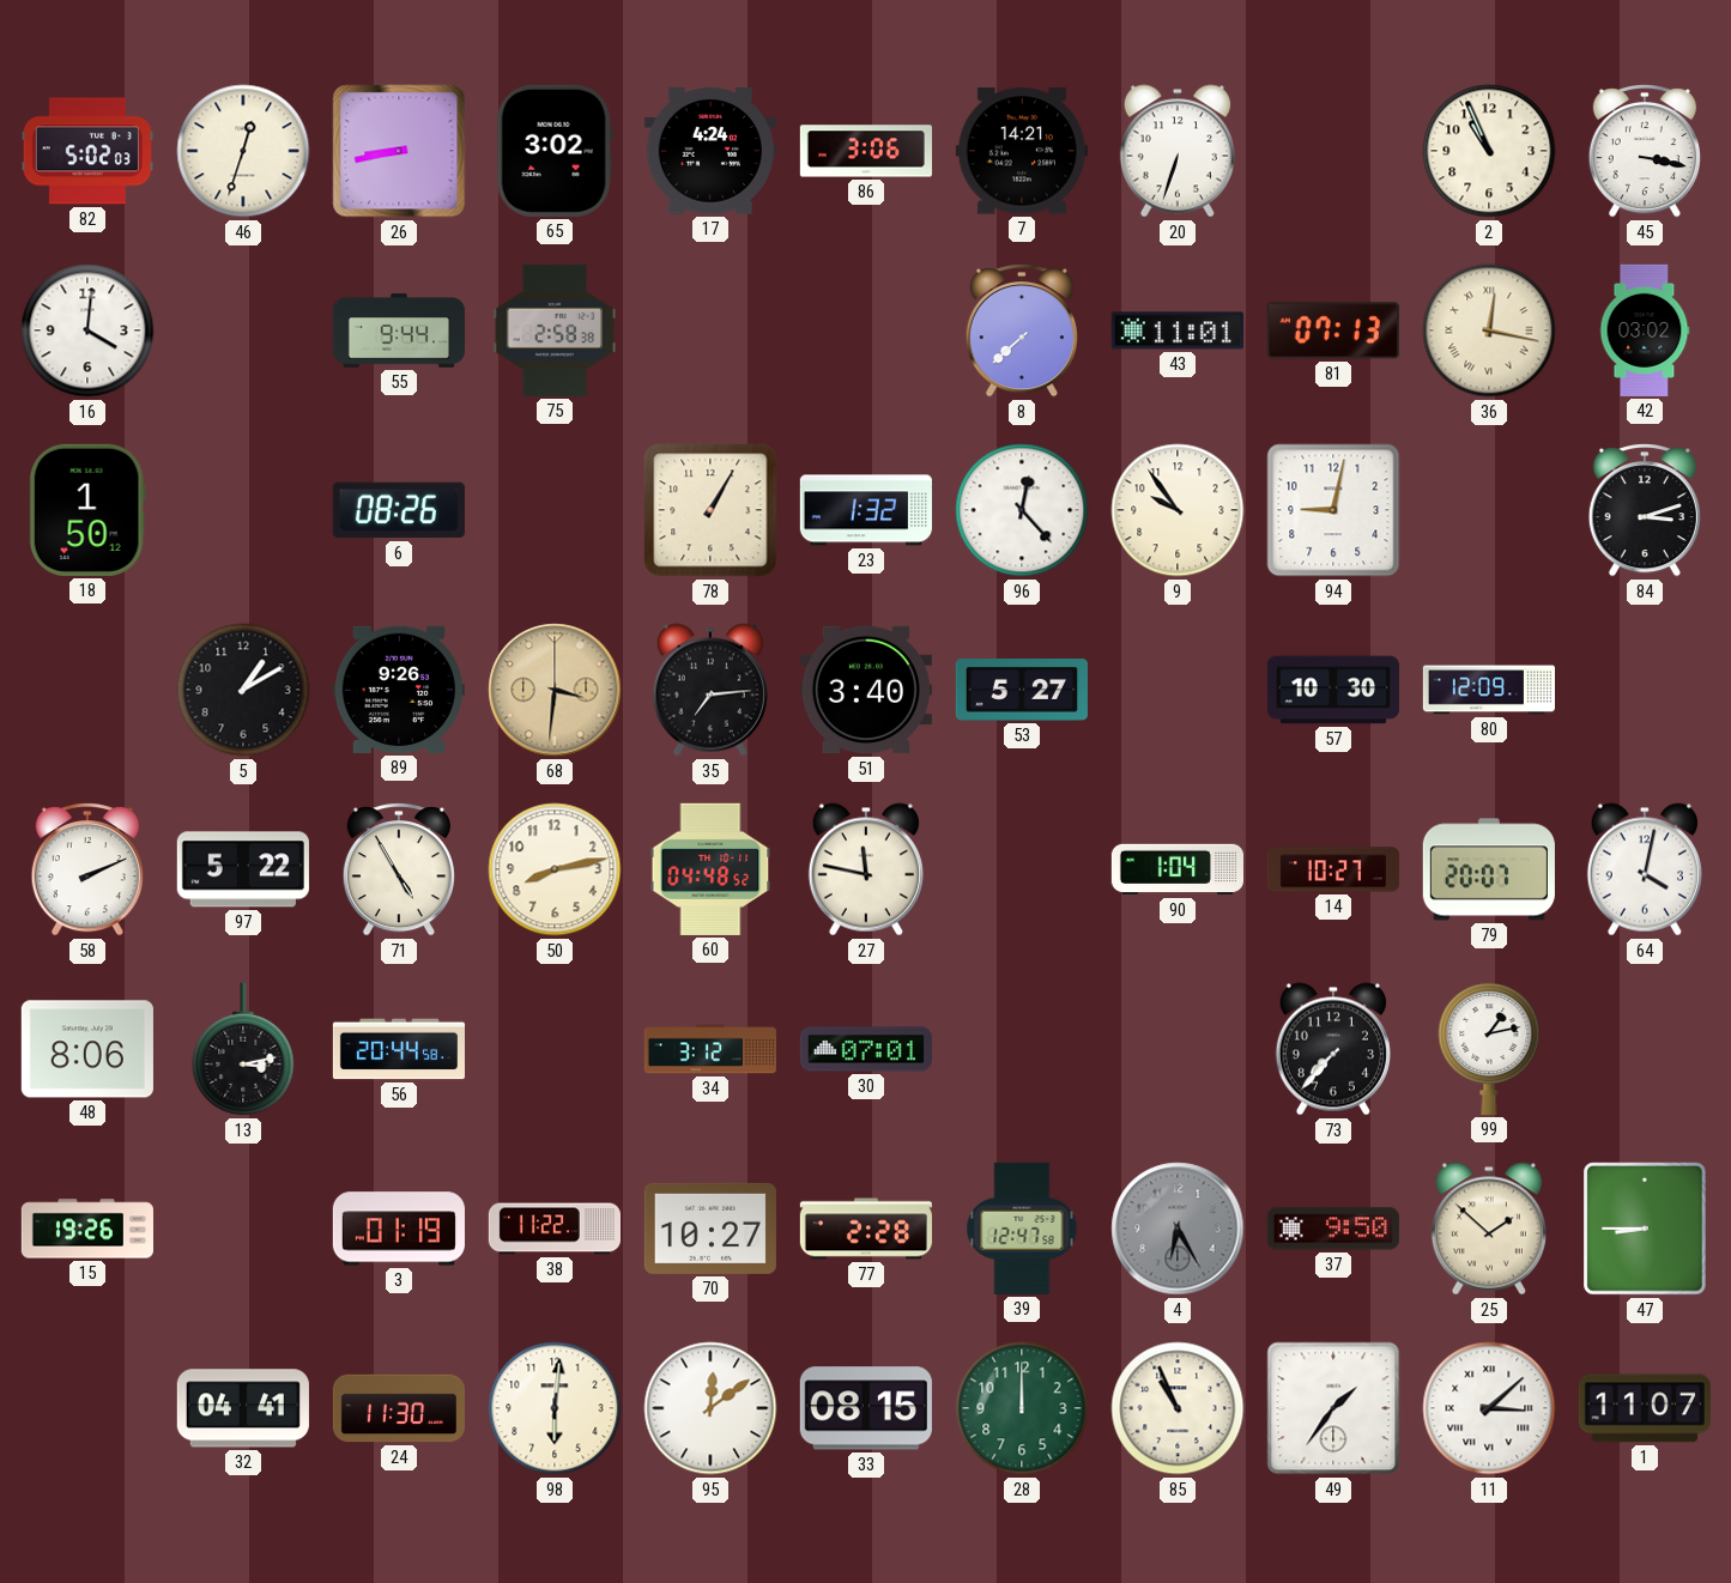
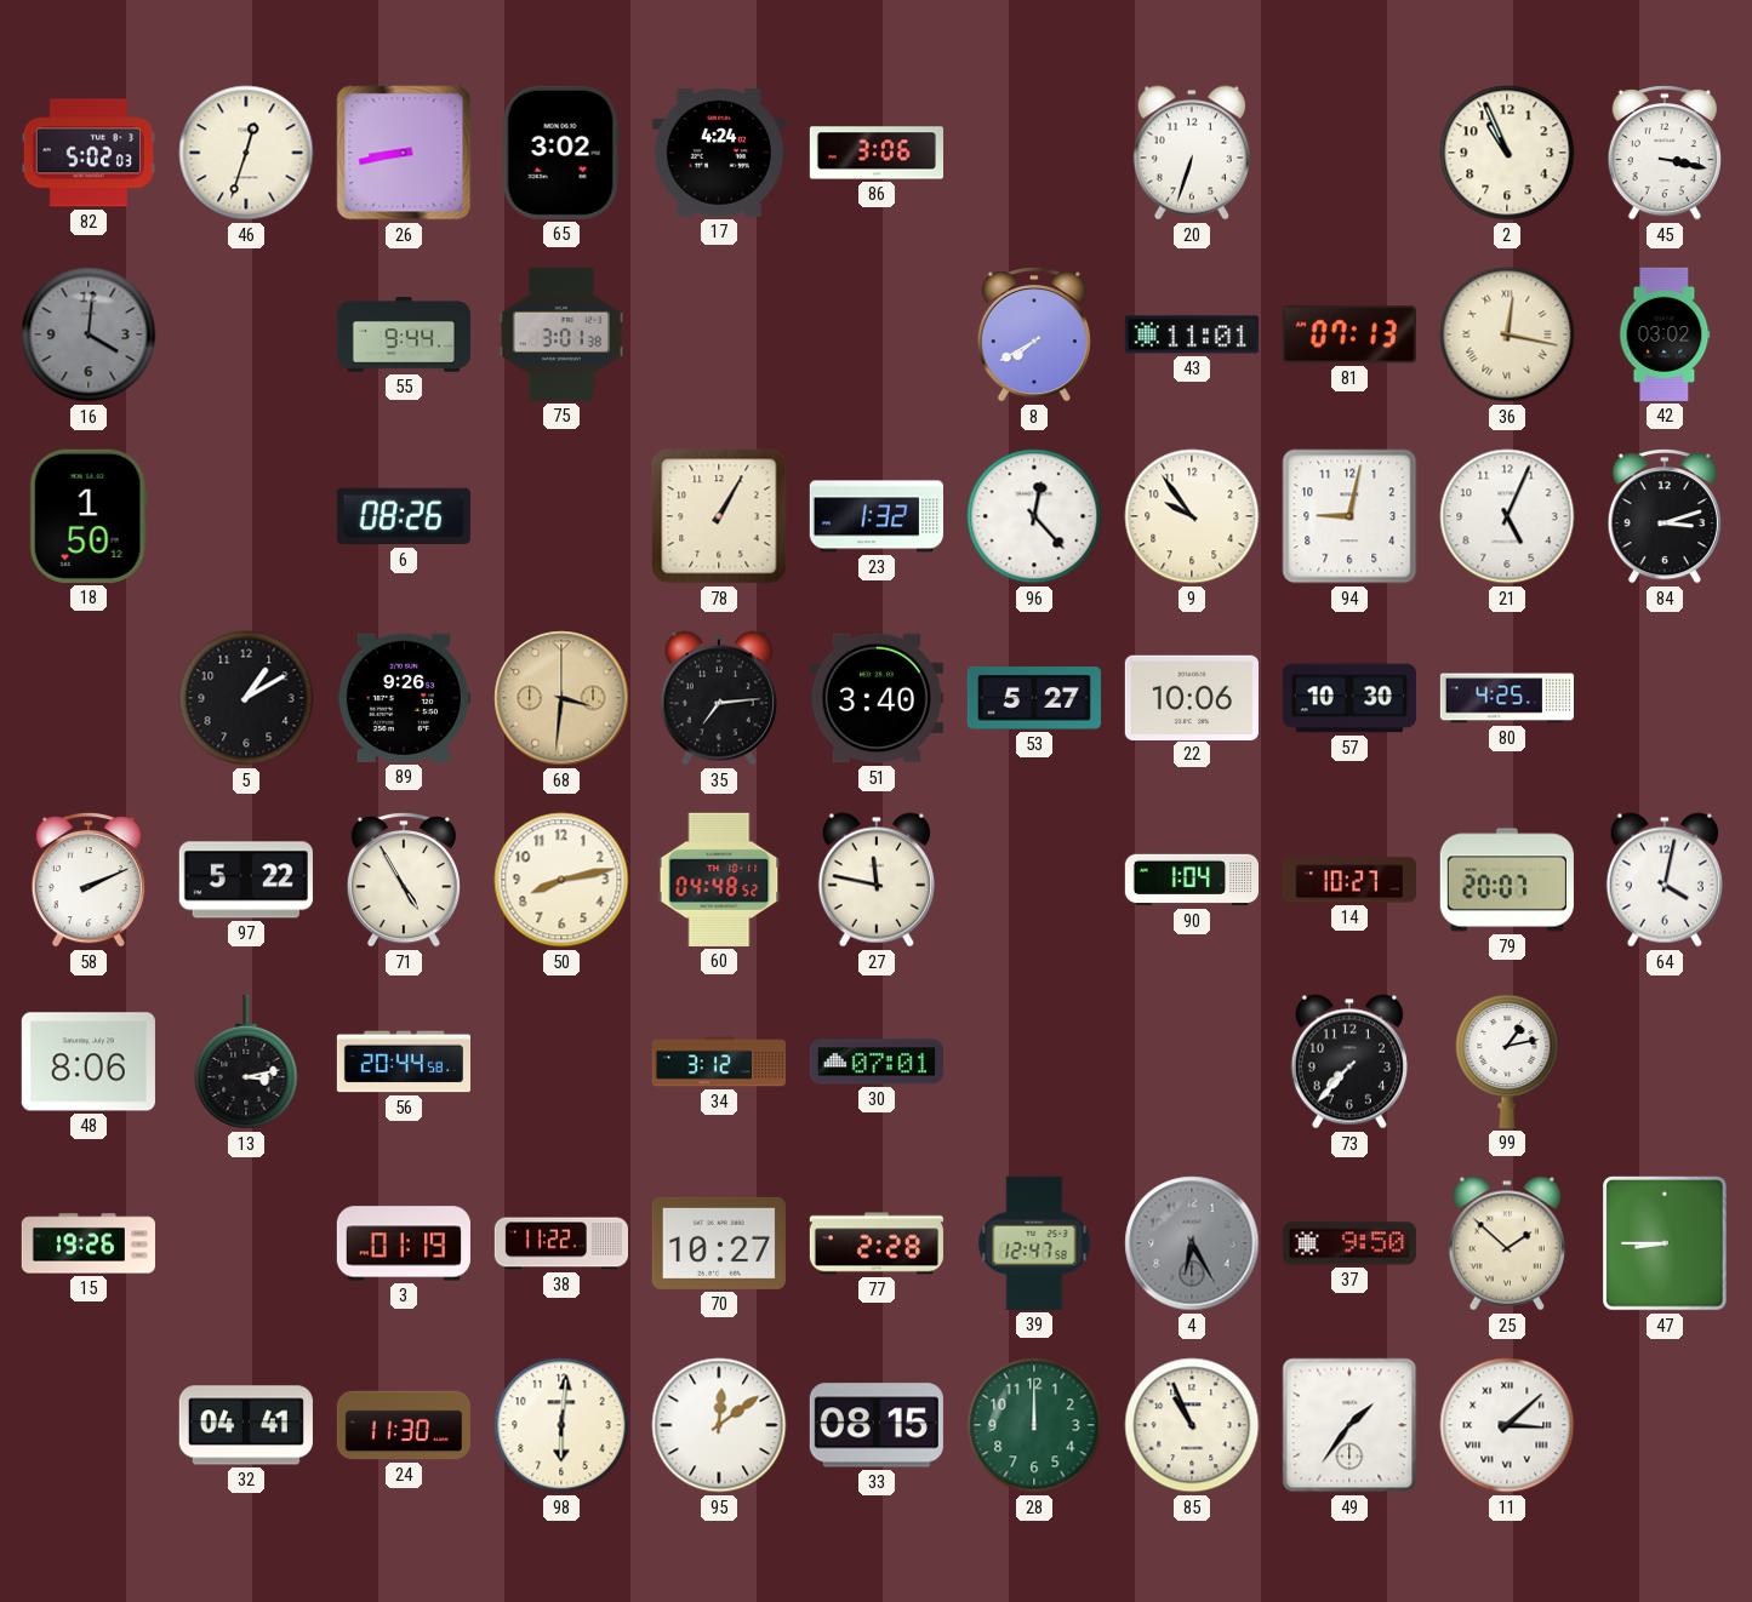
7: 14:21 -> none
16 dial: white -> grey
75: 2:58 -> 3:01
8: 7:38 -> 7:40
21: none -> 5:04
22: none -> 10:06
80: 12:09 -> 4:25
1: 11:07 -> none
